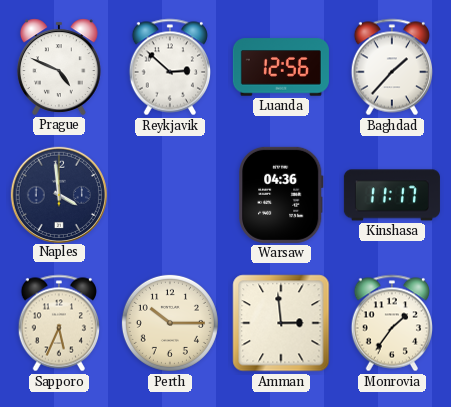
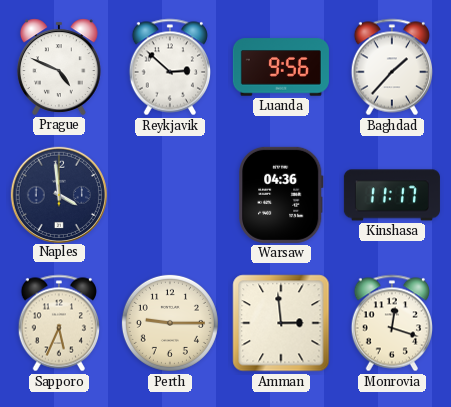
Luanda: 12:56 -> 9:56
Perth: 10:15 -> 9:15
Monrovia: 1:36 -> 12:18
